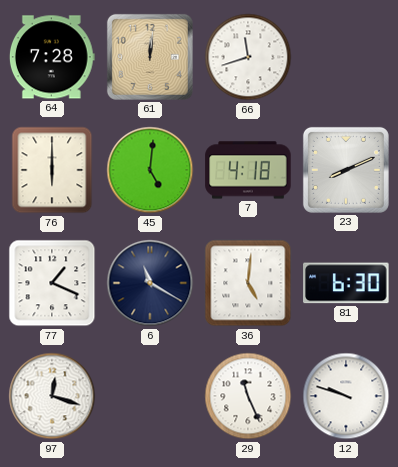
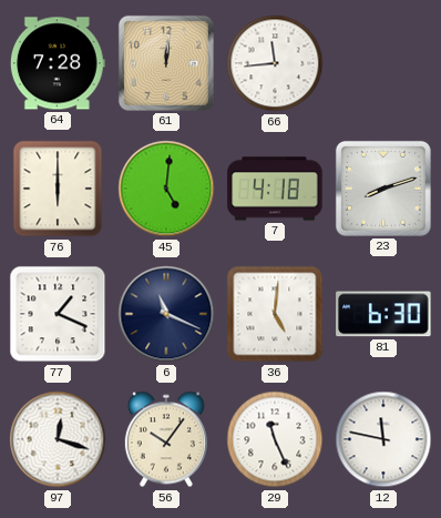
66: 11:42 -> 11:44
23: 8:11 -> 8:12
6: 11:20 -> 11:19
56: none -> 10:06
12: 9:48 -> 11:47
